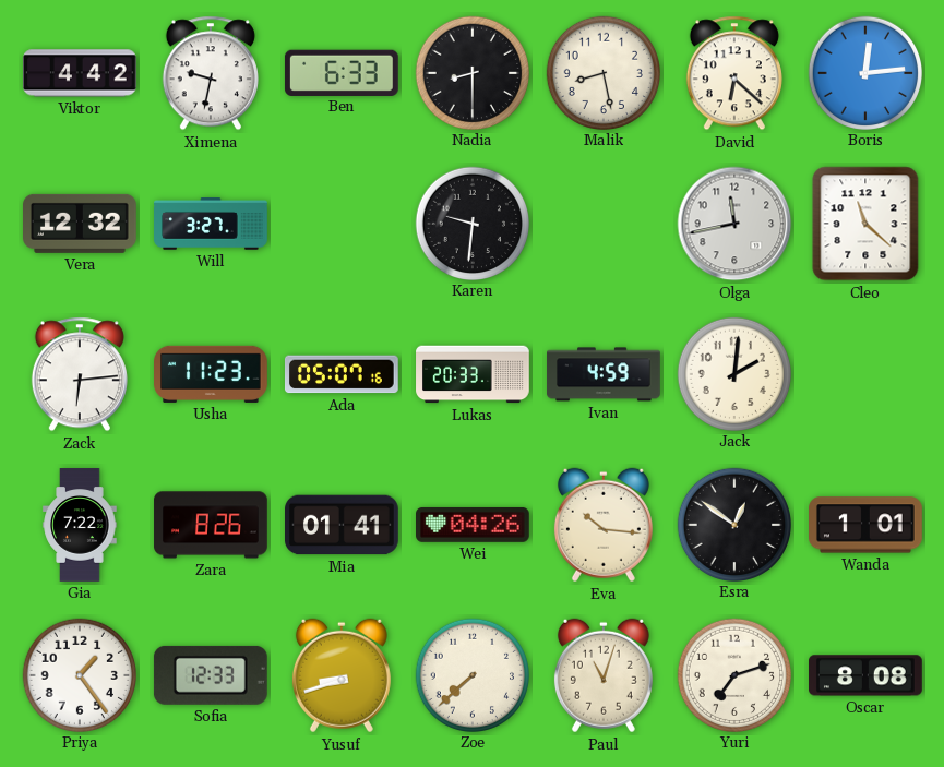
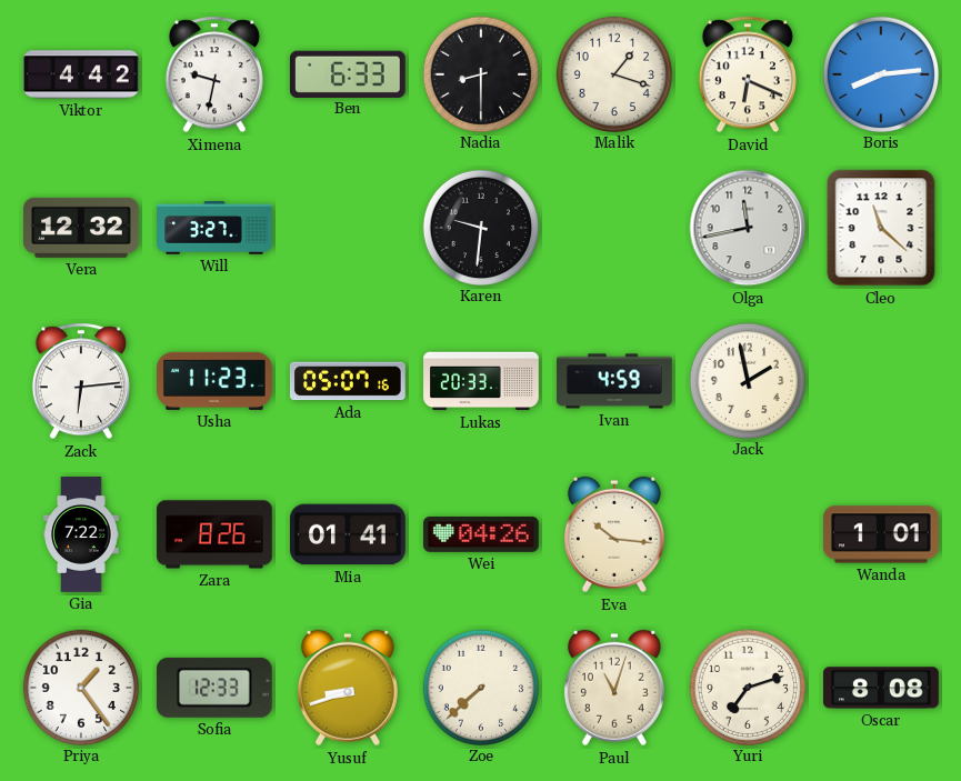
Malik: 8:28 -> 1:18
David: 6:22 -> 6:19
Boris: 12:14 -> 8:14
Jack: 2:01 -> 1:58
Esra: 12:51 -> none
